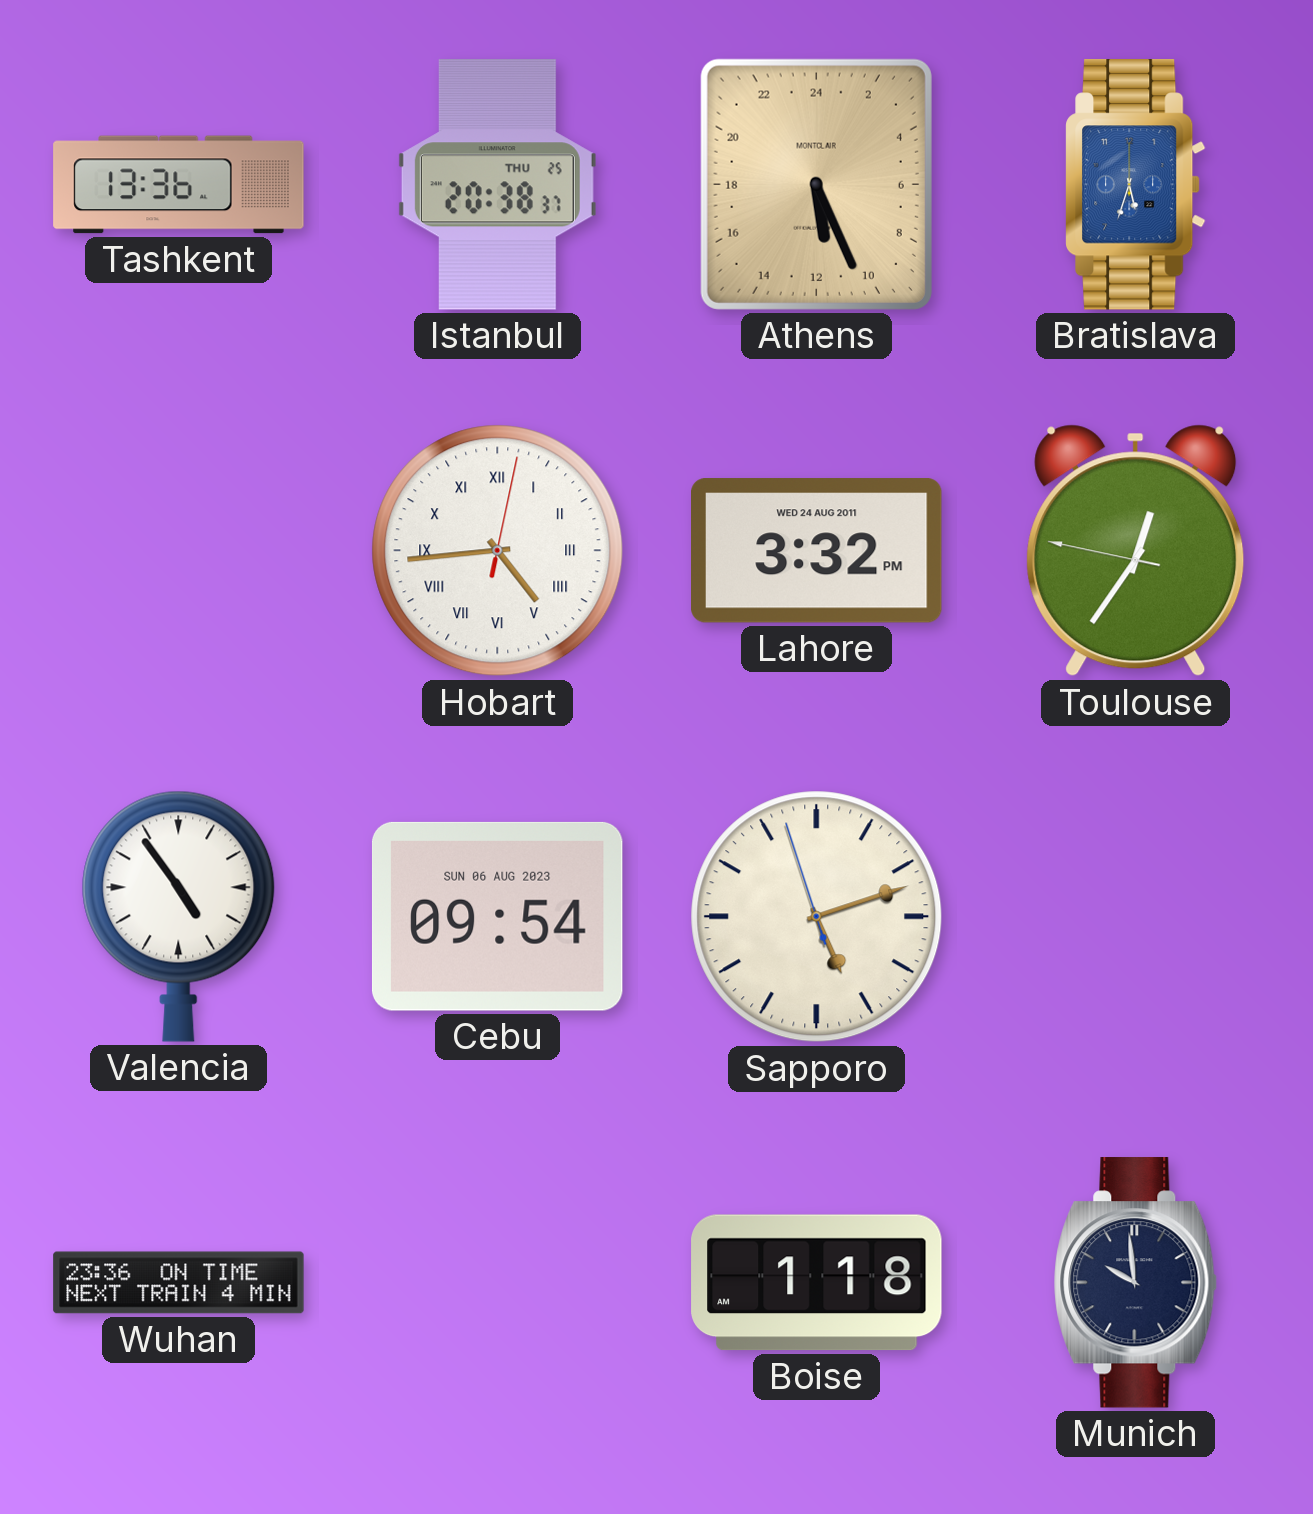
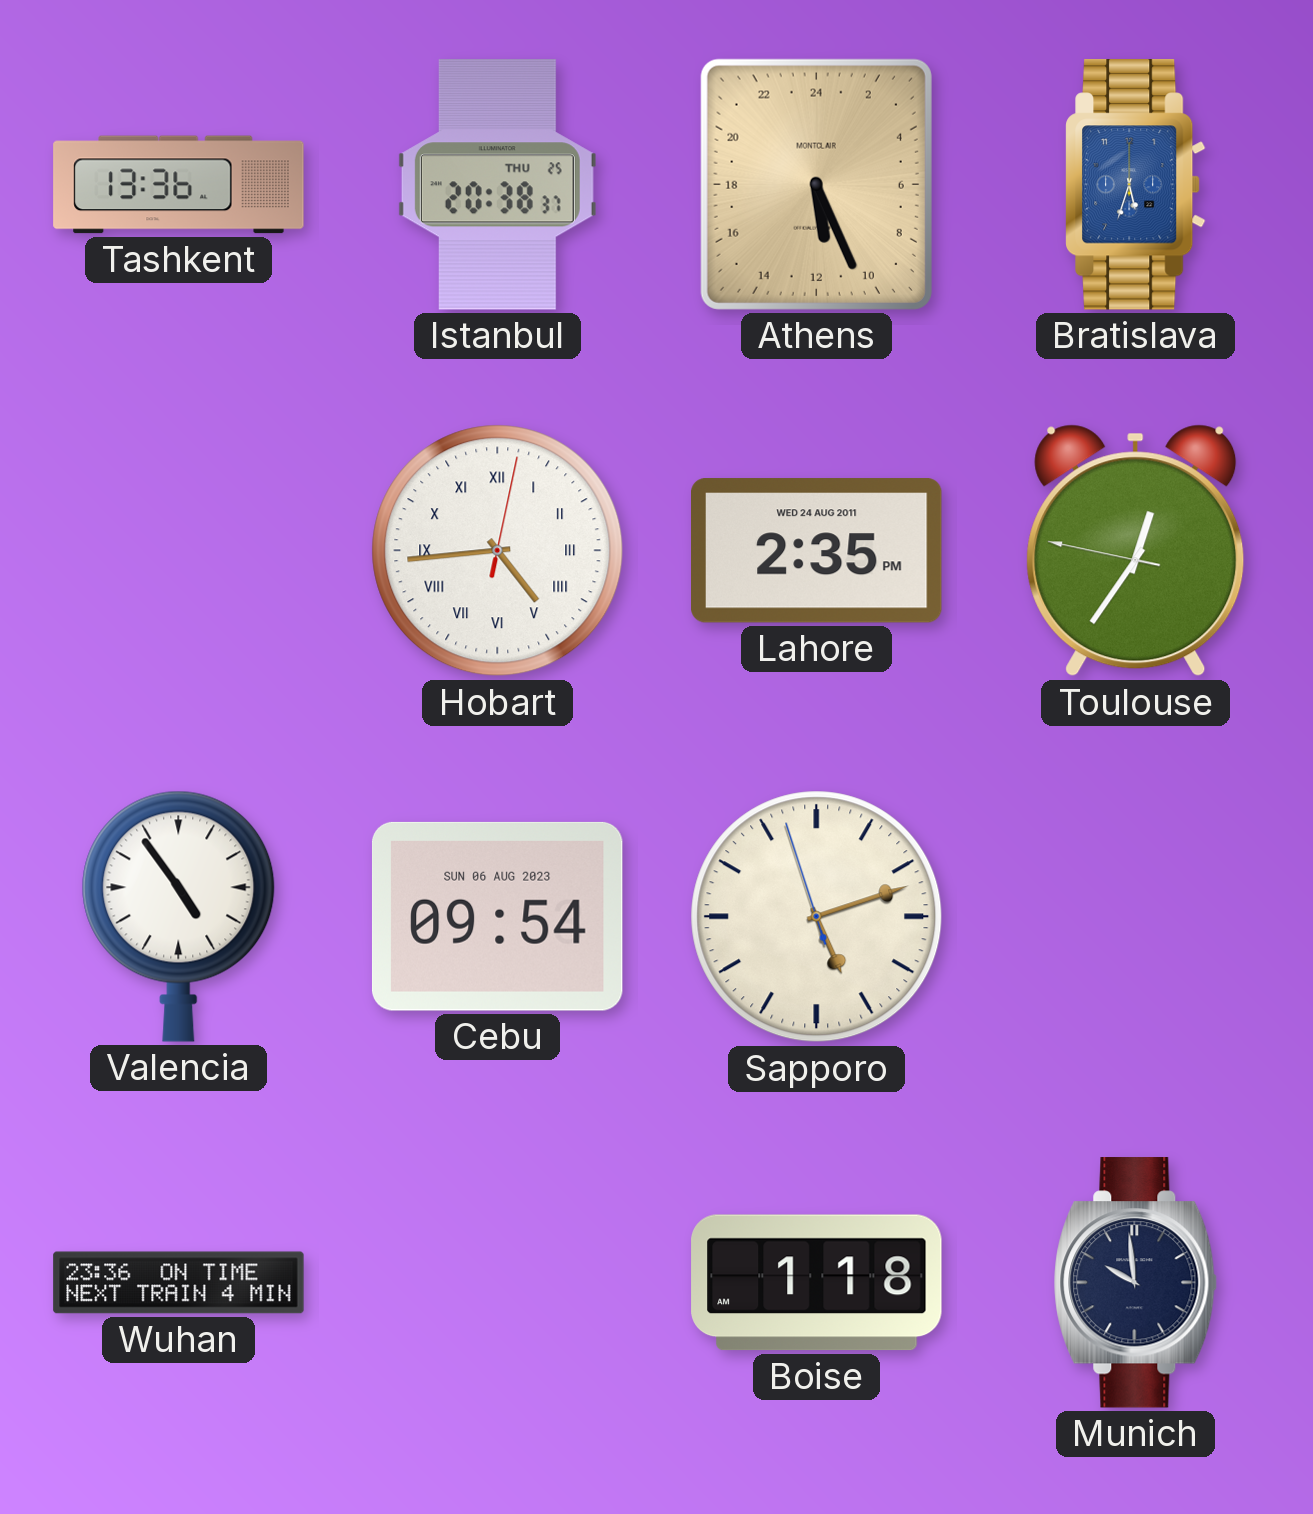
Lahore: 3:32 -> 2:35
